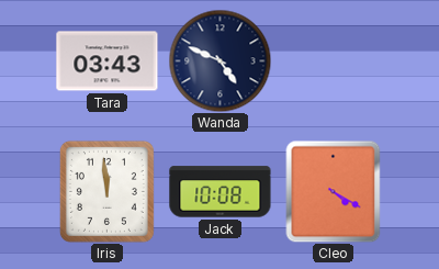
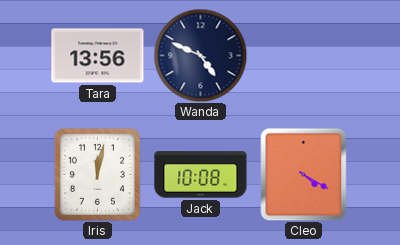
Tara: 03:43 -> 13:56
Iris: 11:59 -> 12:02
